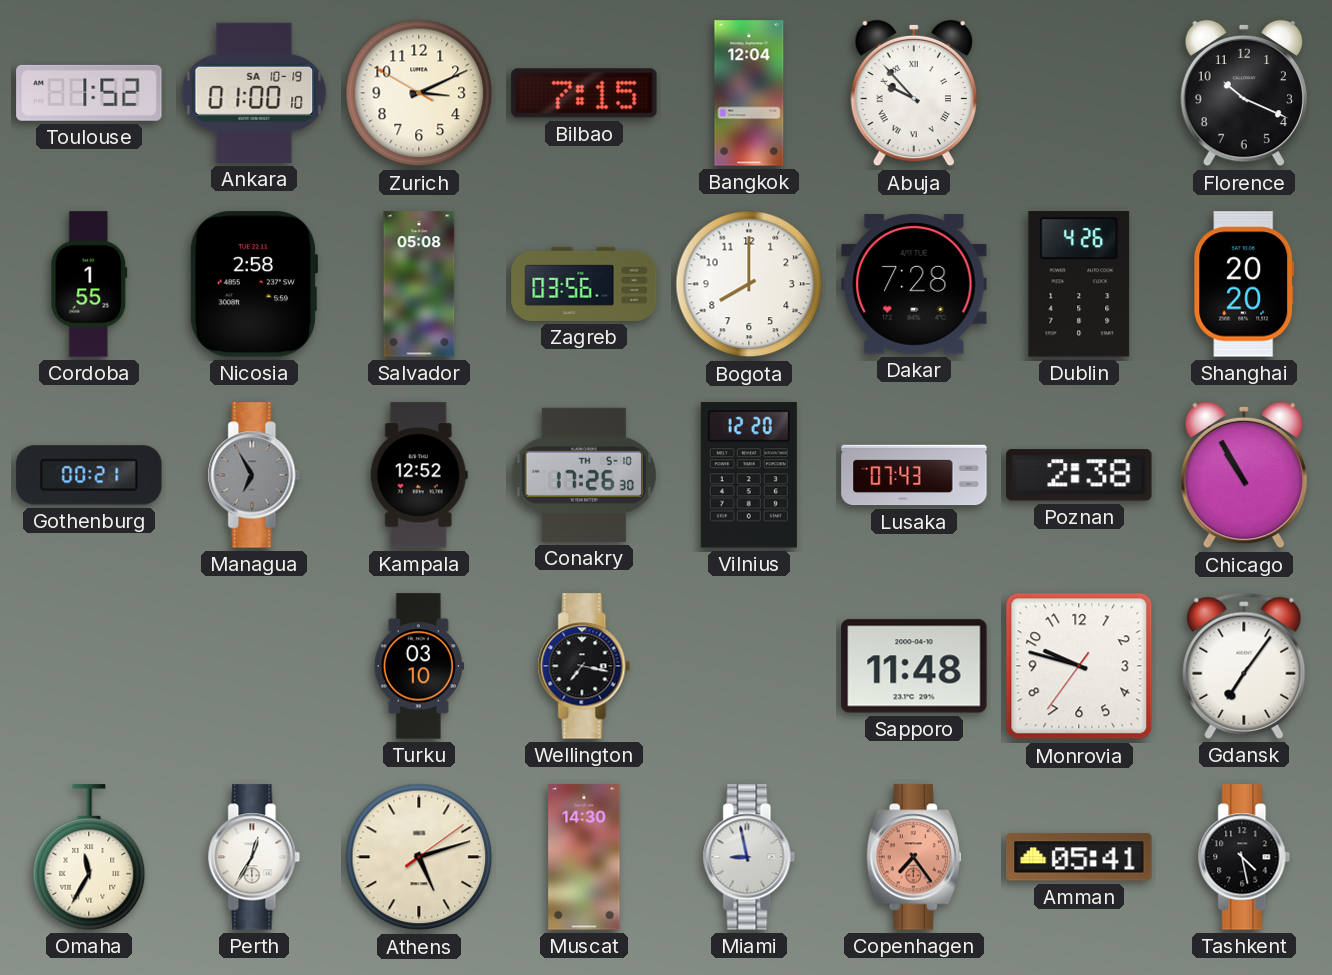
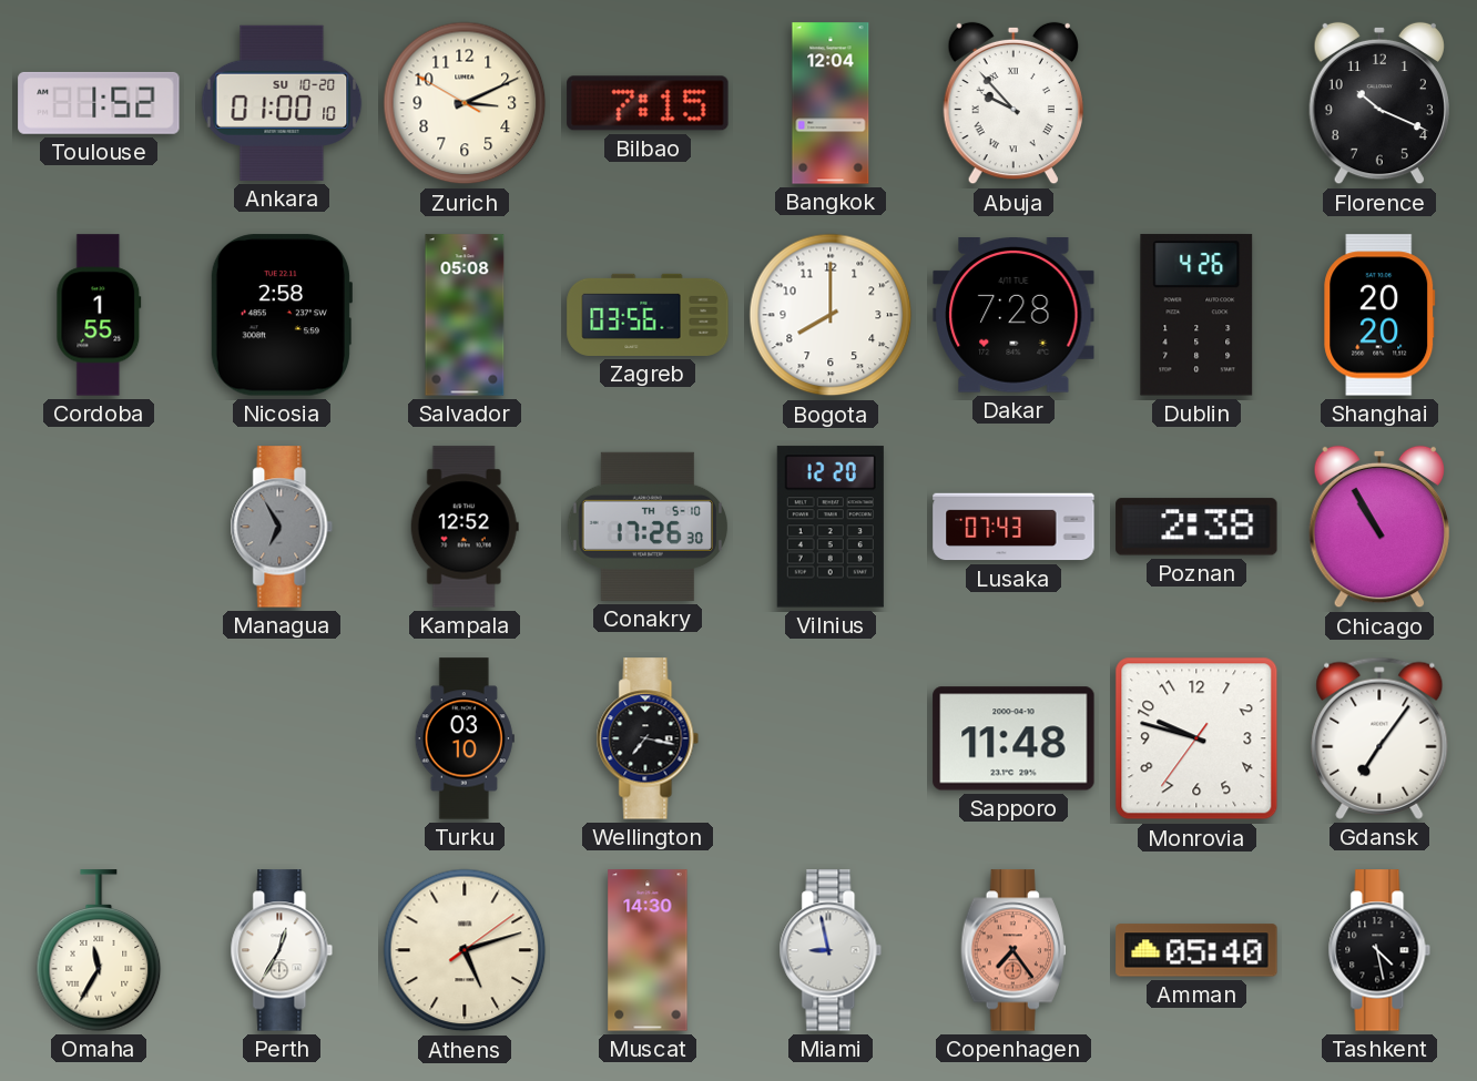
Ankara date: SA 10-19 -> SU 10-20
Gothenburg: 00:21 -> none
Amman: 05:41 -> 05:40
